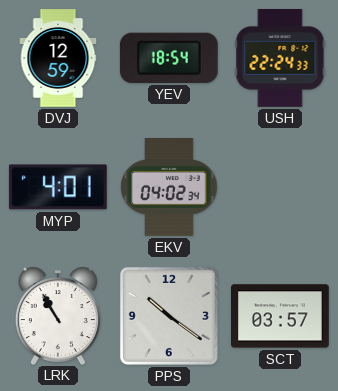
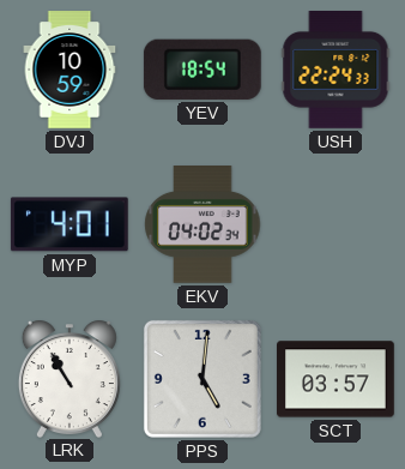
DVJ: 12:59 -> 10:59
PPS: 10:21 -> 5:01
